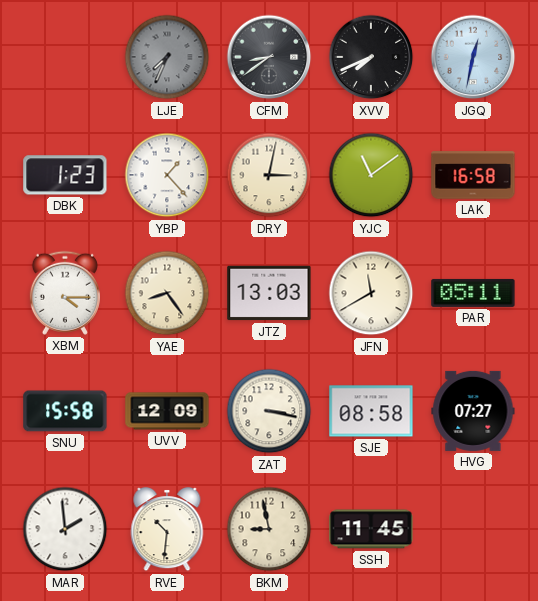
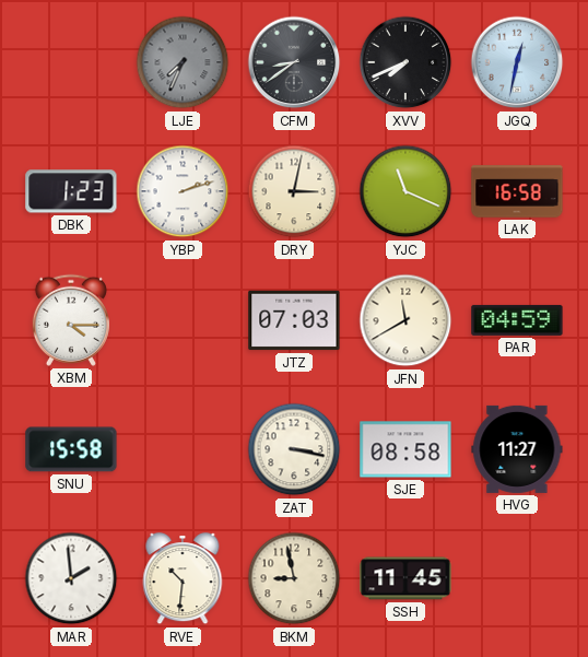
YBP: 1:23 -> 2:12
YJC: 11:09 -> 11:19
YAE: 8:24 -> none
JTZ: 13:03 -> 07:03
PAR: 05:11 -> 04:59
UVV: 12:09 -> none
HVG: 07:27 -> 11:27
